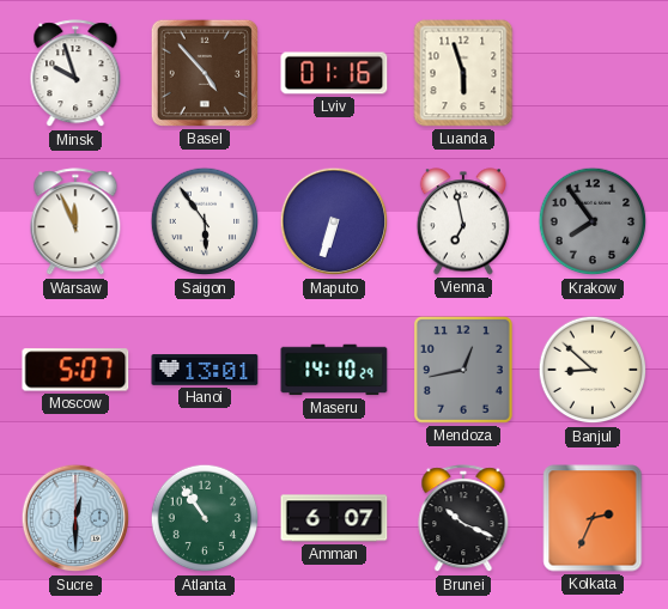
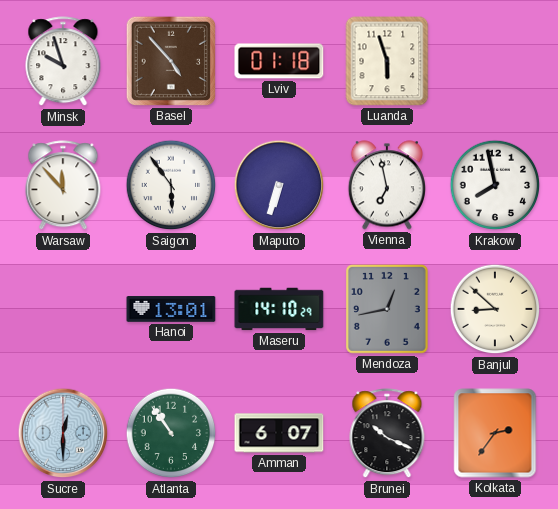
Lviv: 01:16 -> 01:18
Warsaw: 11:56 -> 11:53
Krakow: 7:54 -> 7:58
Krakow dial: grey -> white
Moscow: 5:07 -> none
Kolkata: 2:34 -> 2:36
